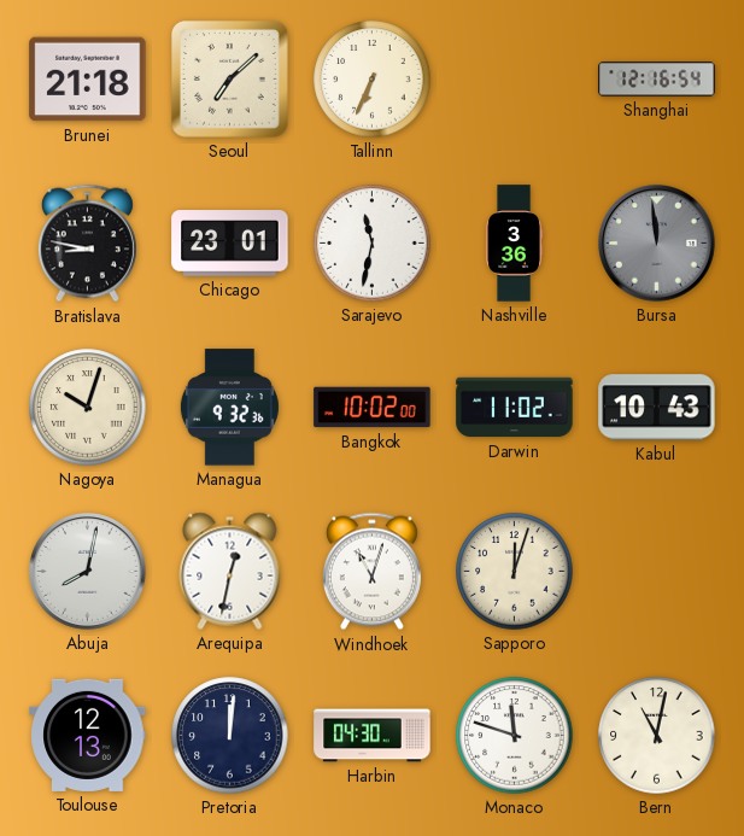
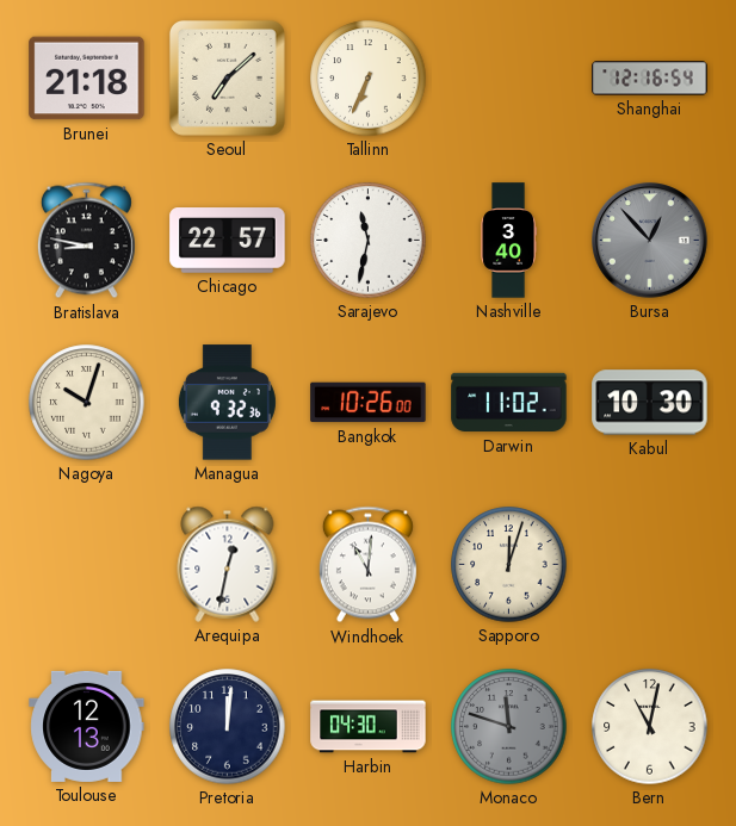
Chicago: 23:01 -> 22:57
Nashville: 3:36 -> 3:40
Bursa: 11:59 -> 12:53
Bangkok: 10:02 -> 10:26
Kabul: 10:43 -> 10:30
Abuja: 8:02 -> none
Windhoek: 11:03 -> 11:01
Monaco dial: white -> grey
